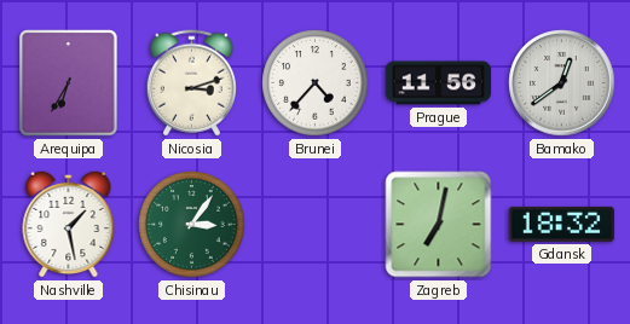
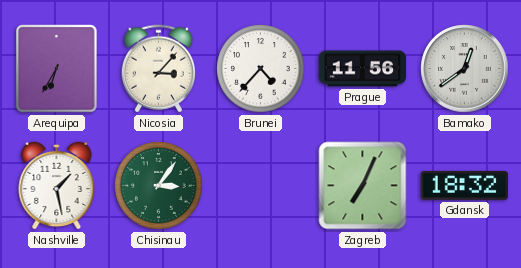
Nicosia: 3:12 -> 3:07
Zagreb: 7:02 -> 7:04
